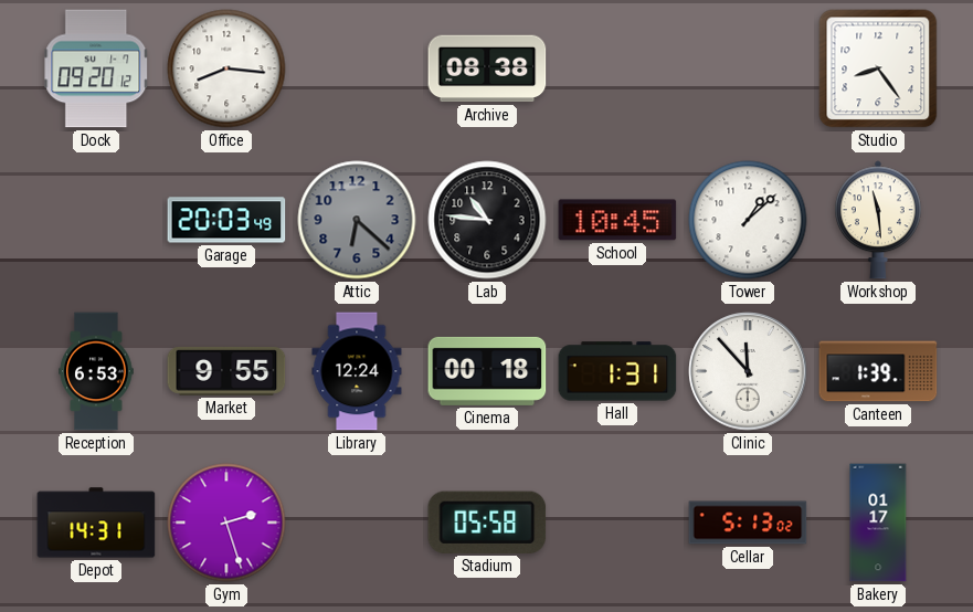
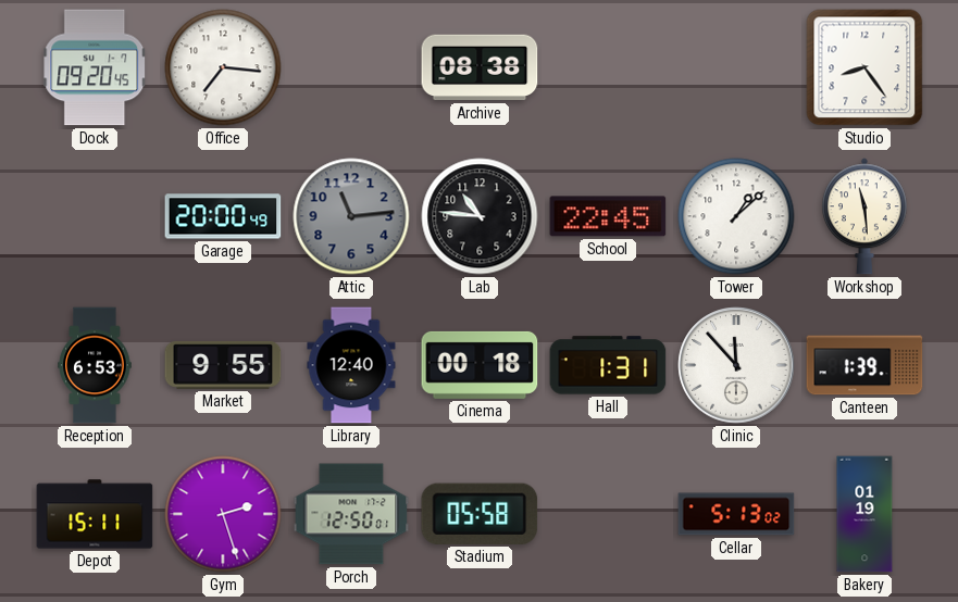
Dock: 09:20:12 -> 09:20:45
Office: 8:16 -> 7:16
Garage: 20:03 -> 20:00
Attic: 6:22 -> 11:14
School: 10:45 -> 22:45
Library: 12:24 -> 12:40
Depot: 14:31 -> 15:11
Porch: none -> 12:50
Bakery: 01:17 -> 01:19
